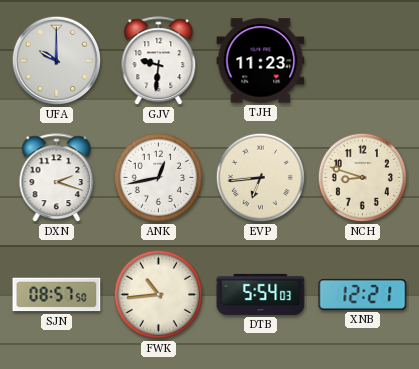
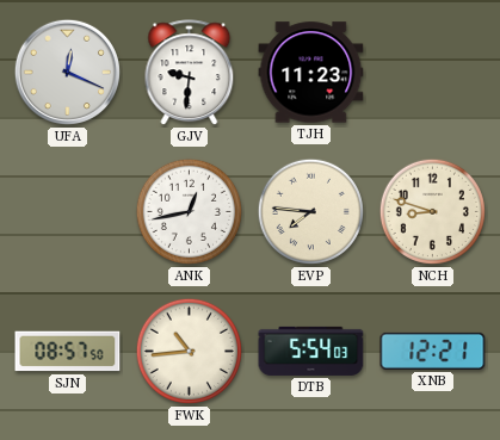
UFA: 10:00 -> 12:19
DXN: 2:18 -> none
EVP: 6:44 -> 7:46
